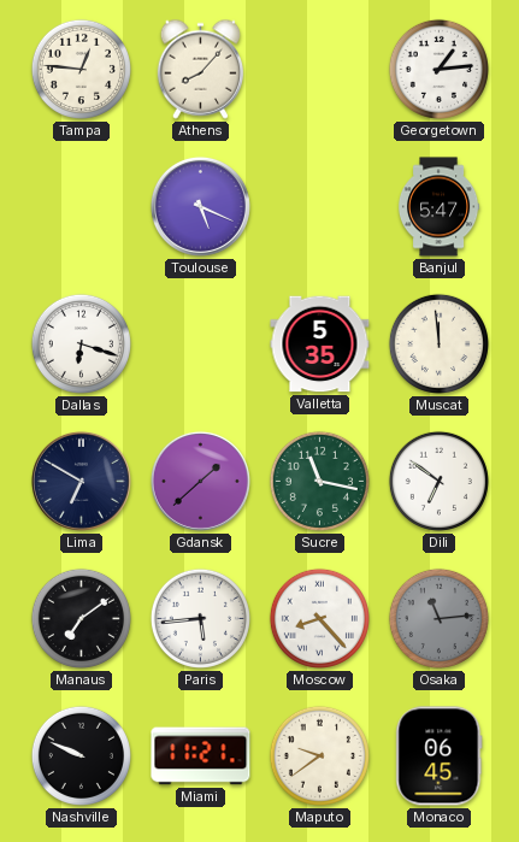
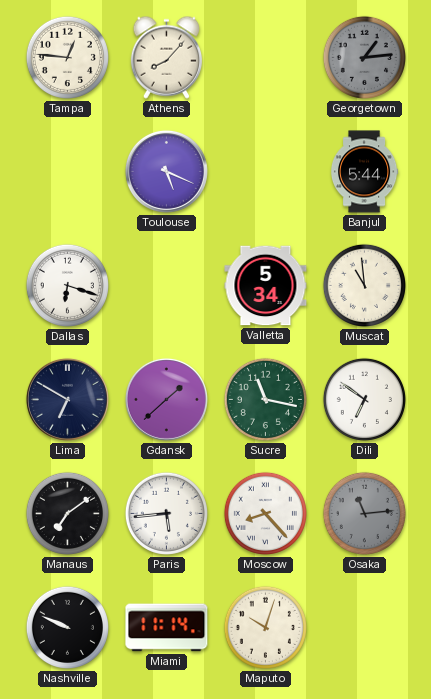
Georgetown dial: white -> grey
Banjul: 5:47 -> 5:44
Valletta: 5:35 -> 5:34
Muscat: 11:59 -> 10:59
Miami: 11:21 -> 11:14
Maputo: 9:39 -> 10:03
Monaco: 06:45 -> none
